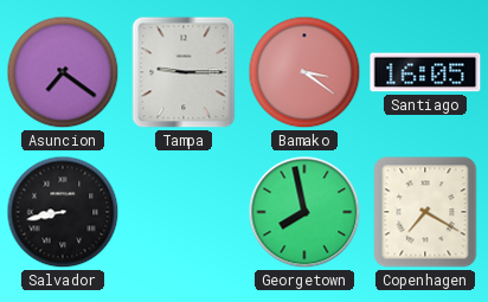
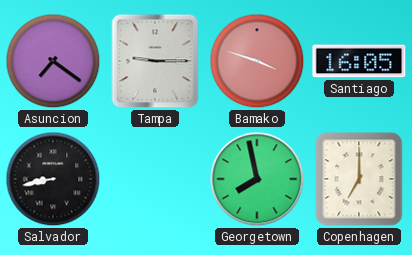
Bamako: 3:21 -> 3:48
Copenhagen: 7:20 -> 7:00
